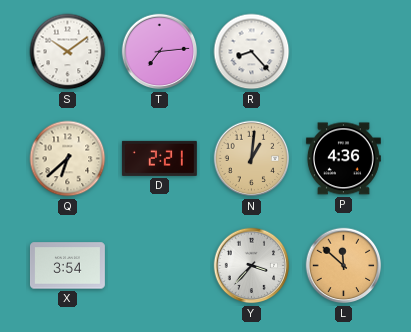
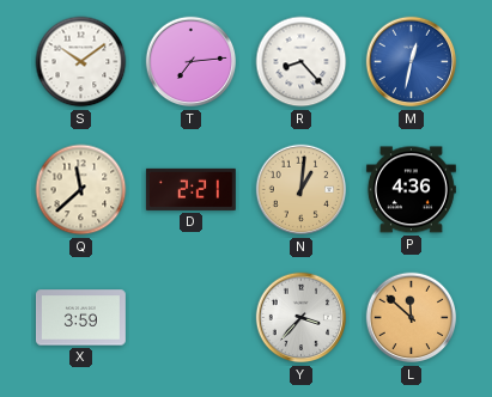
M: none -> 12:32
Q: 6:38 -> 11:38
X: 3:54 -> 3:59
